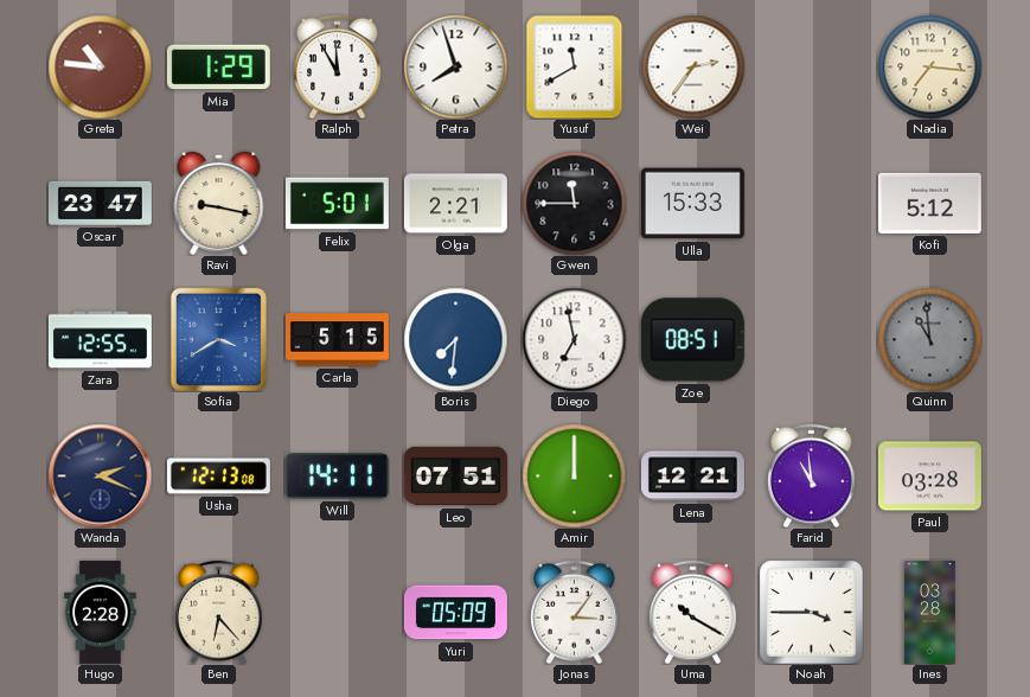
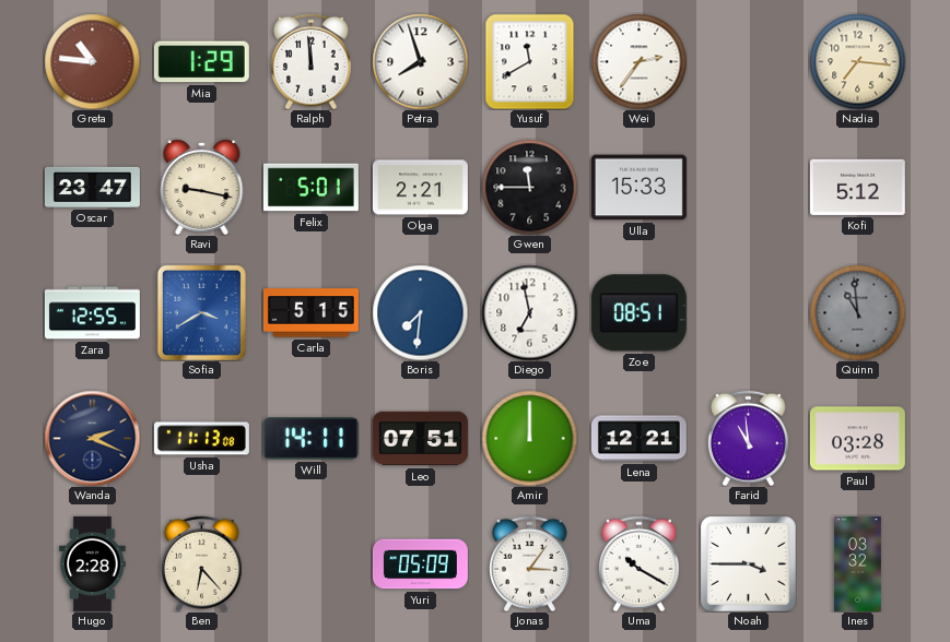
Ralph: 11:55 -> 11:59
Usha: 12:13 -> 11:13
Ines: 03:28 -> 03:32
